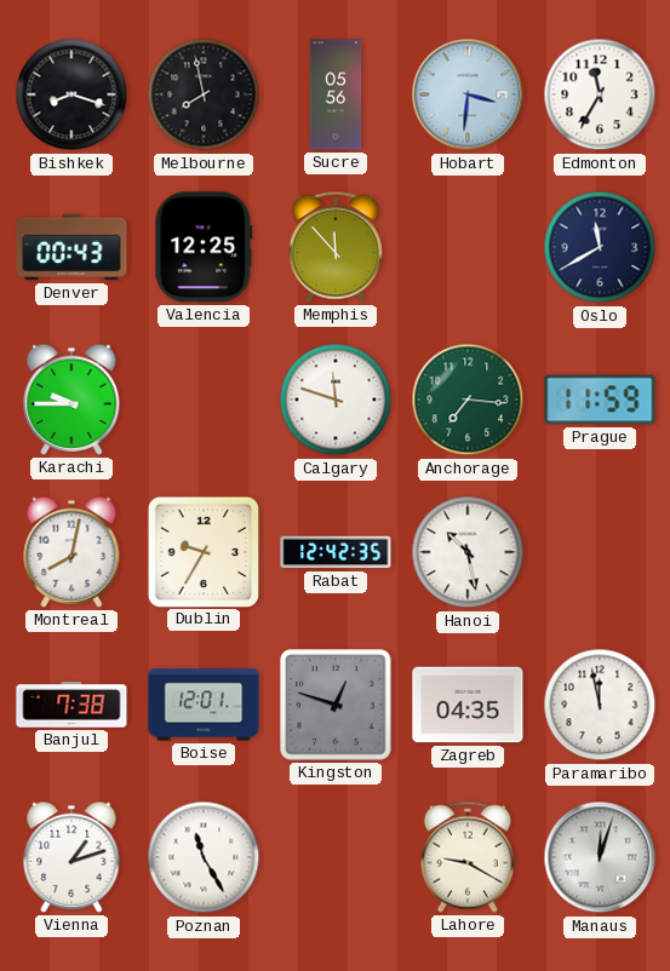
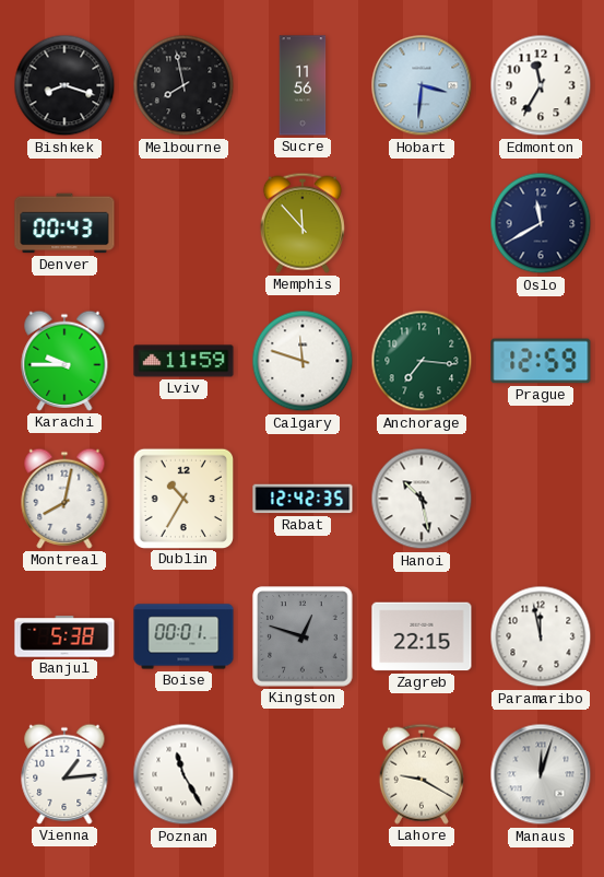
Sucre: 05:56 -> 11:56
Valencia: 12:25 -> none
Lviv: none -> 11:59
Prague: 11:59 -> 12:59
Dublin: 9:35 -> 10:35
Banjul: 7:38 -> 5:38
Boise: 12:01 -> 00:01
Zagreb: 04:35 -> 22:15
Vienna: 1:12 -> 1:14
